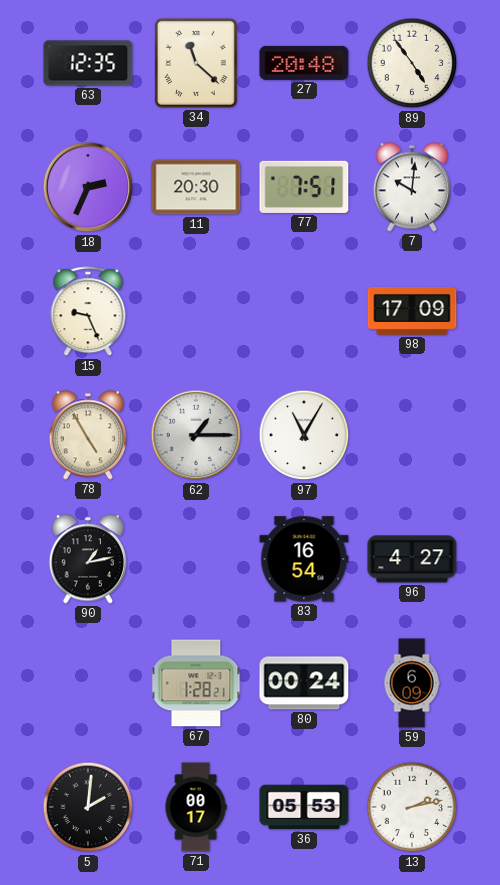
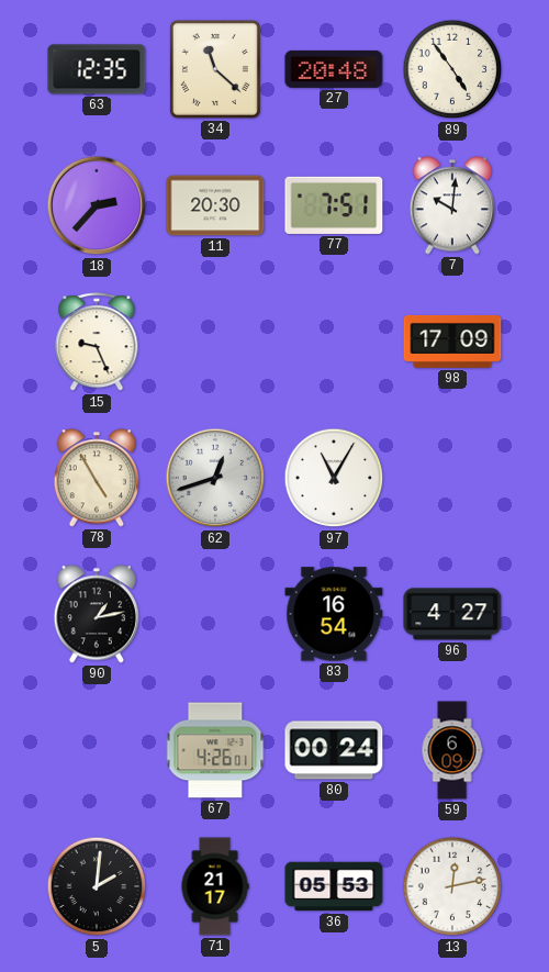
18: 2:34 -> 2:37
62: 1:15 -> 12:42
67: 1:28 -> 4:26
71: 00:17 -> 21:17
13: 2:13 -> 12:13
